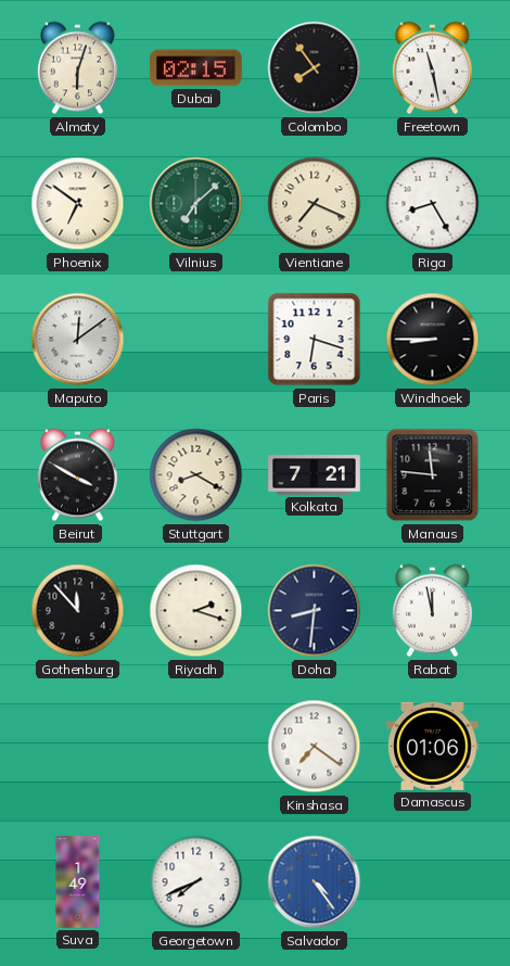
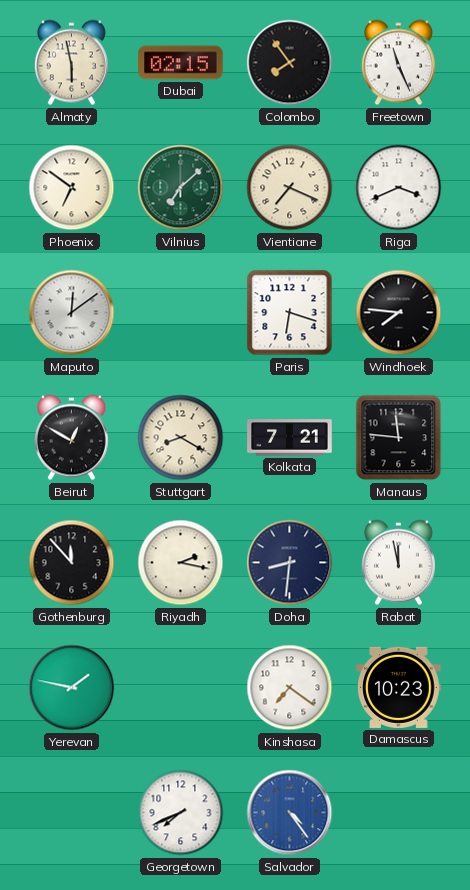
Almaty: 6:03 -> 5:58
Freetown: 11:28 -> 11:26
Riga: 8:25 -> 3:41
Windhoek: 8:45 -> 7:46
Beirut: 3:50 -> 12:50
Riyadh: 2:18 -> 2:17
Yerevan: none -> 1:47
Damascus: 01:06 -> 10:23
Suva: 1:49 -> none
